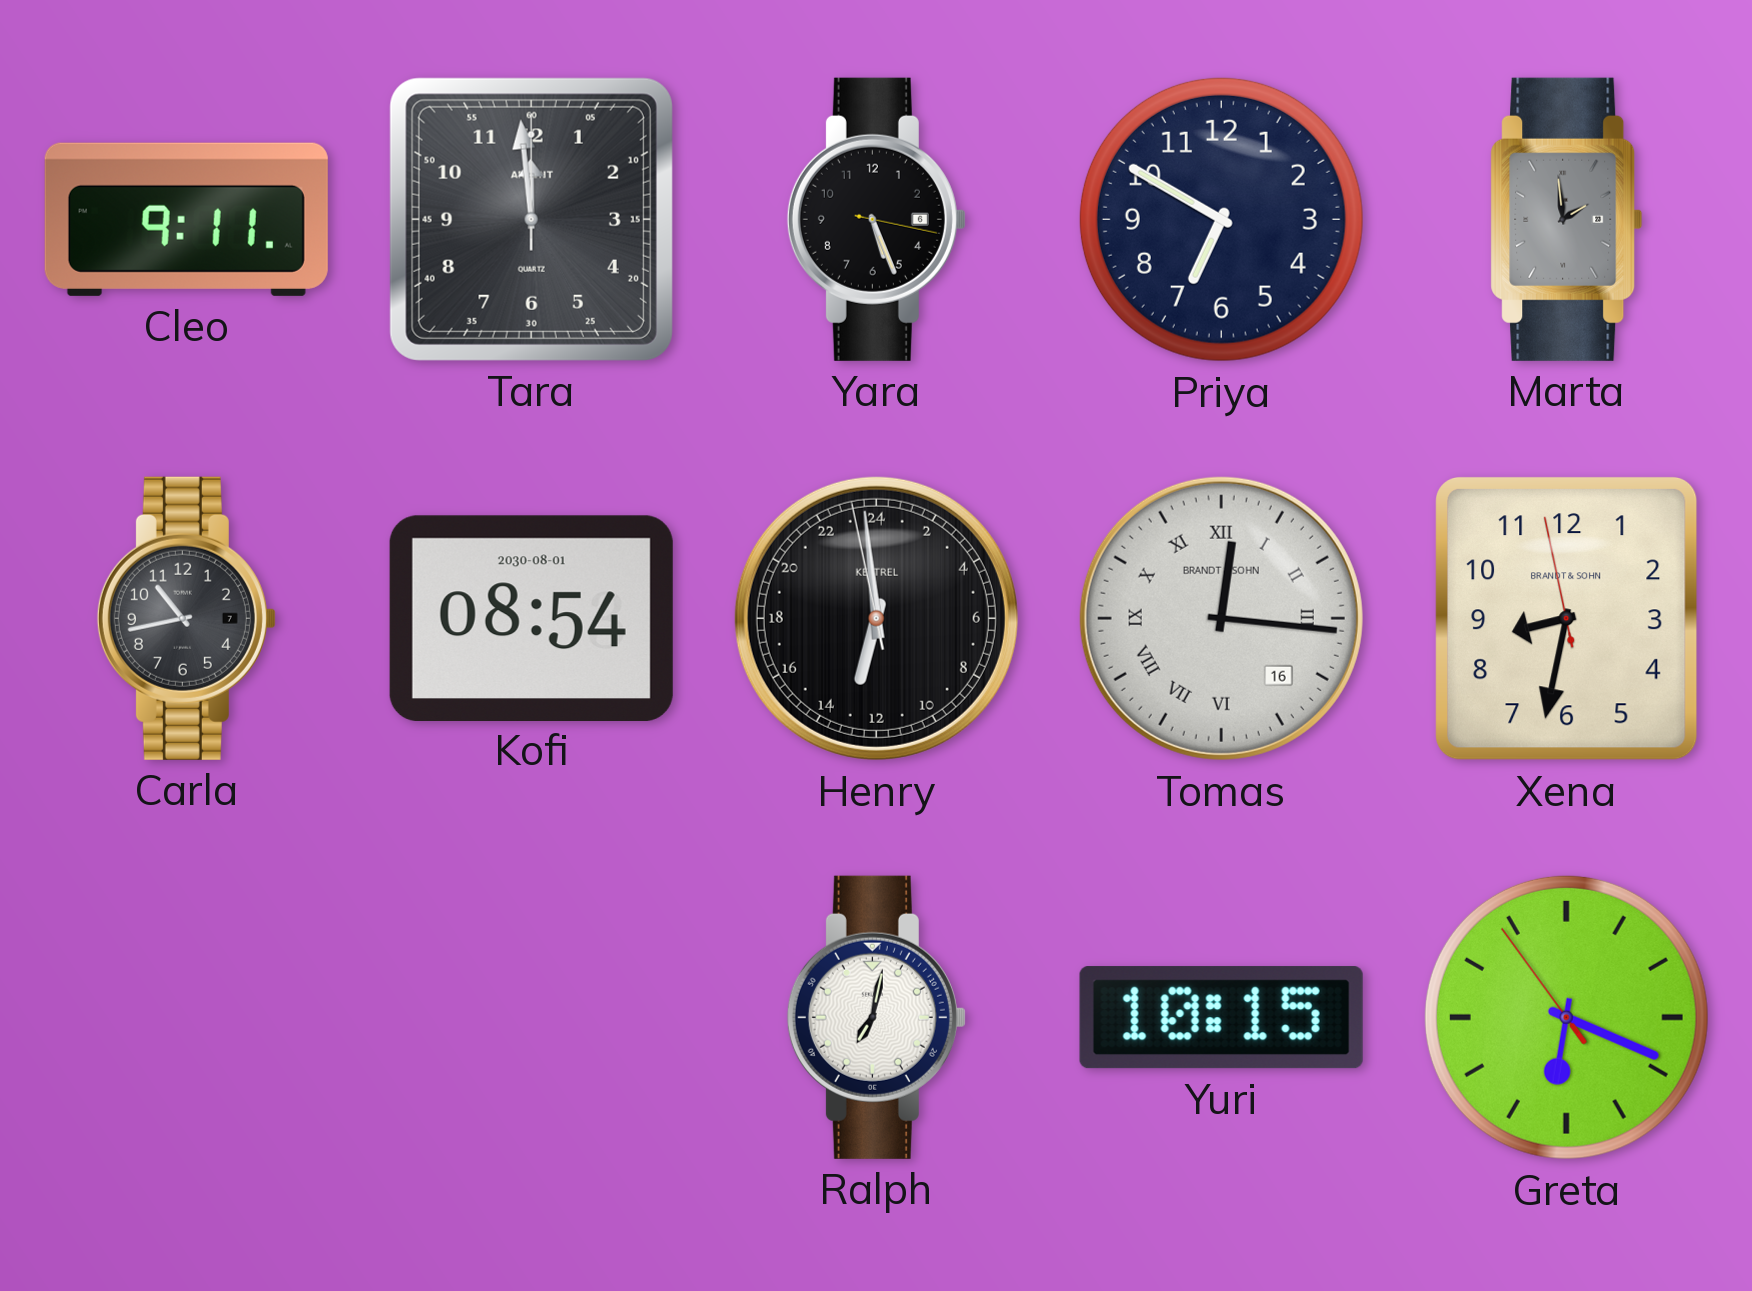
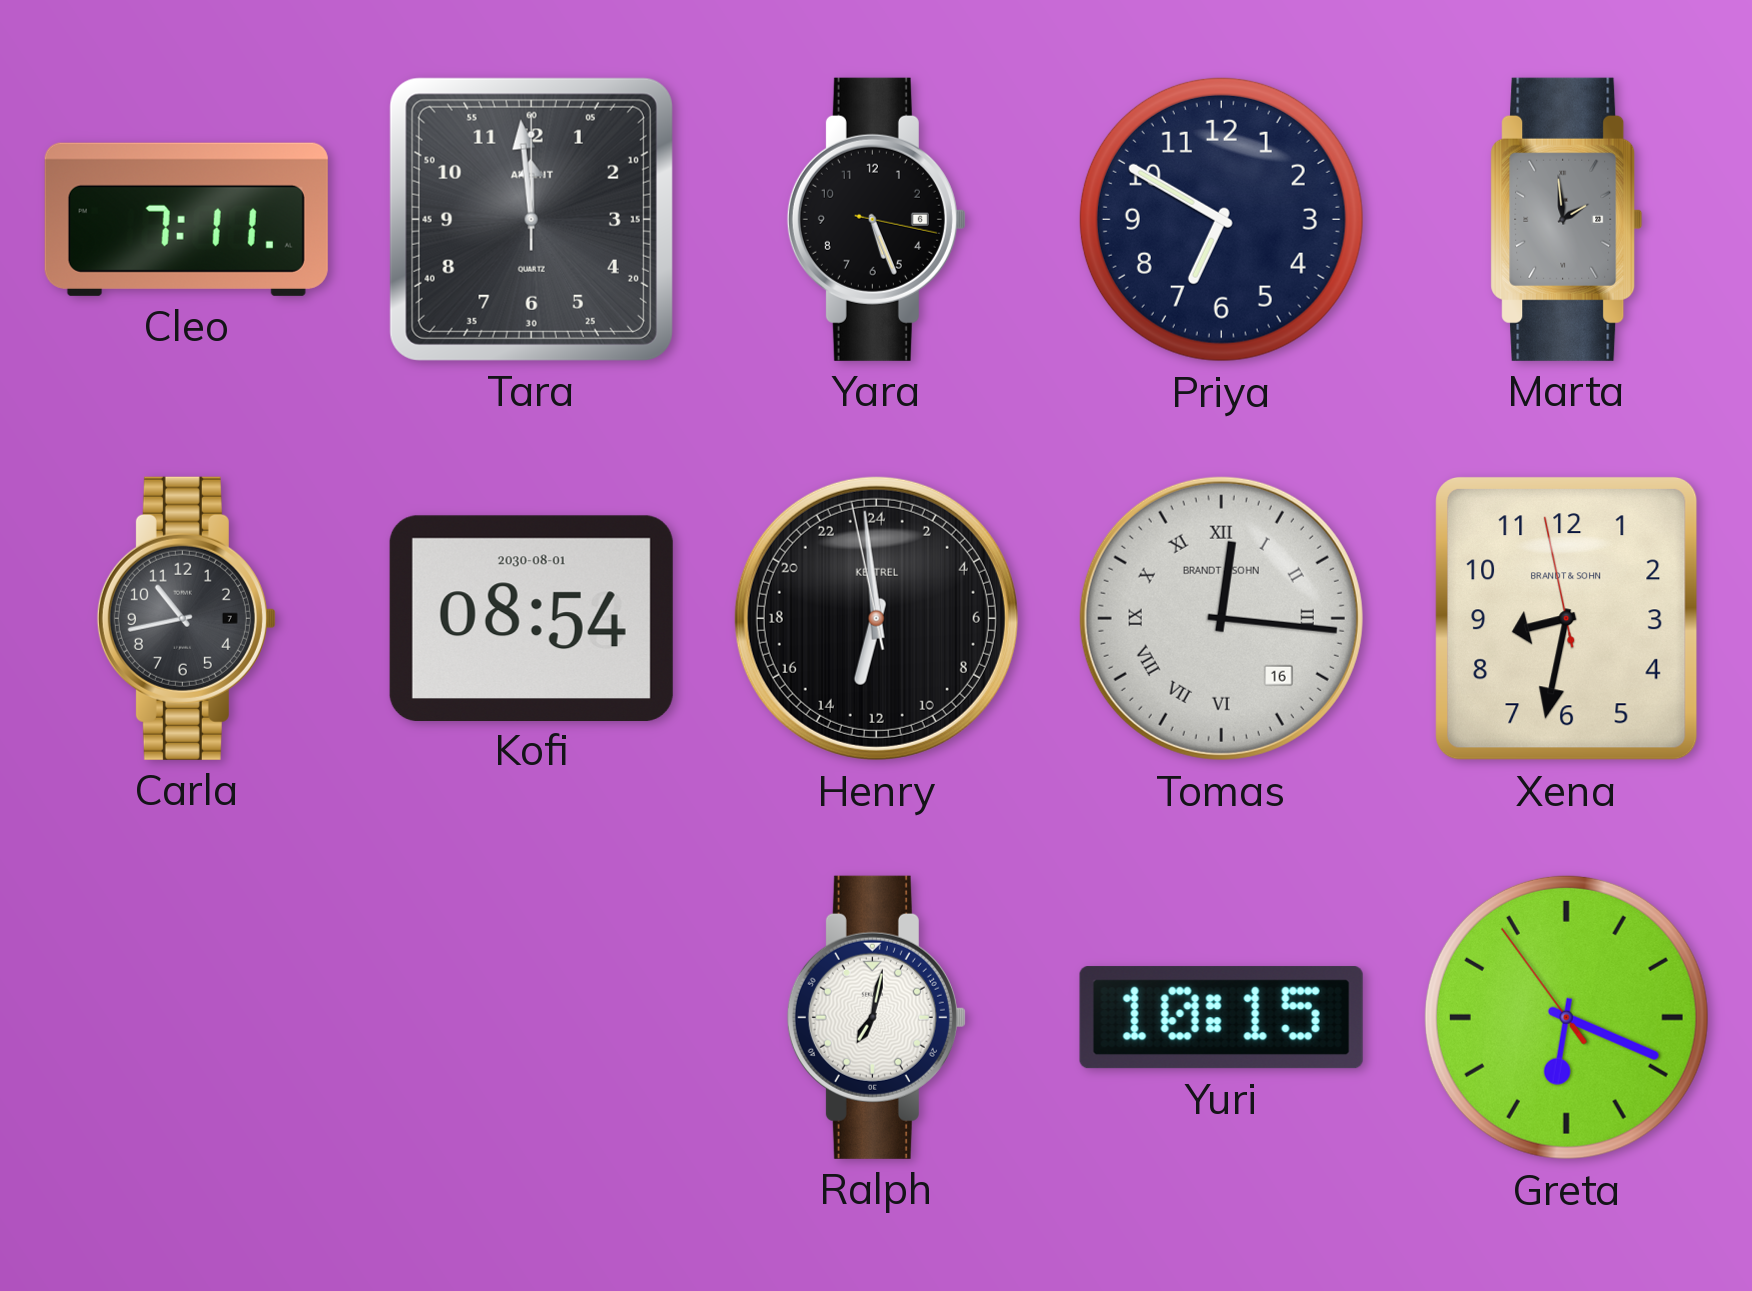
Cleo: 9:11 -> 7:11
